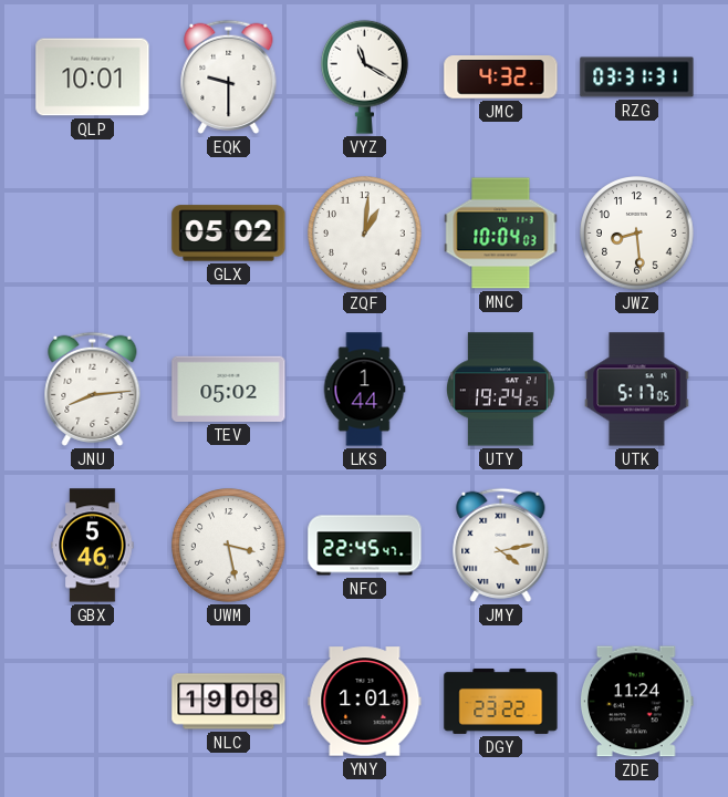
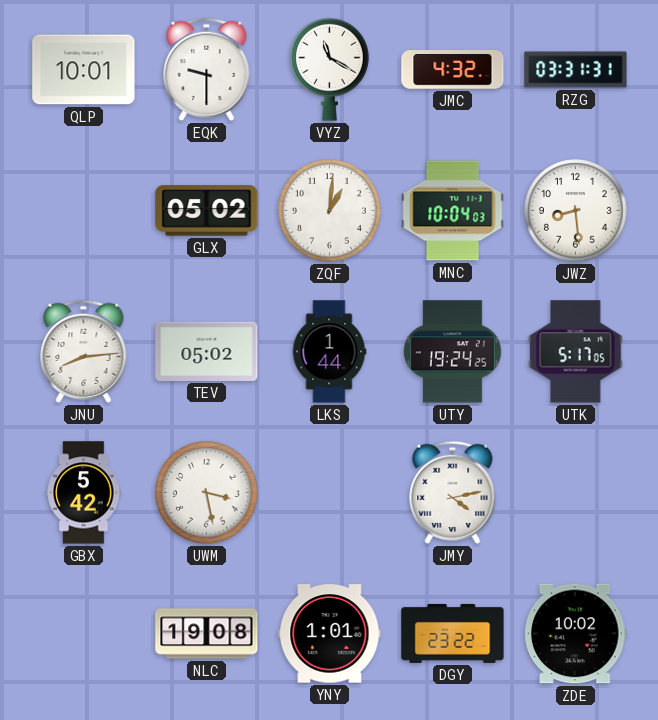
GBX: 5:46 -> 5:42
NFC: 22:45 -> none
ZDE: 11:24 -> 10:02
